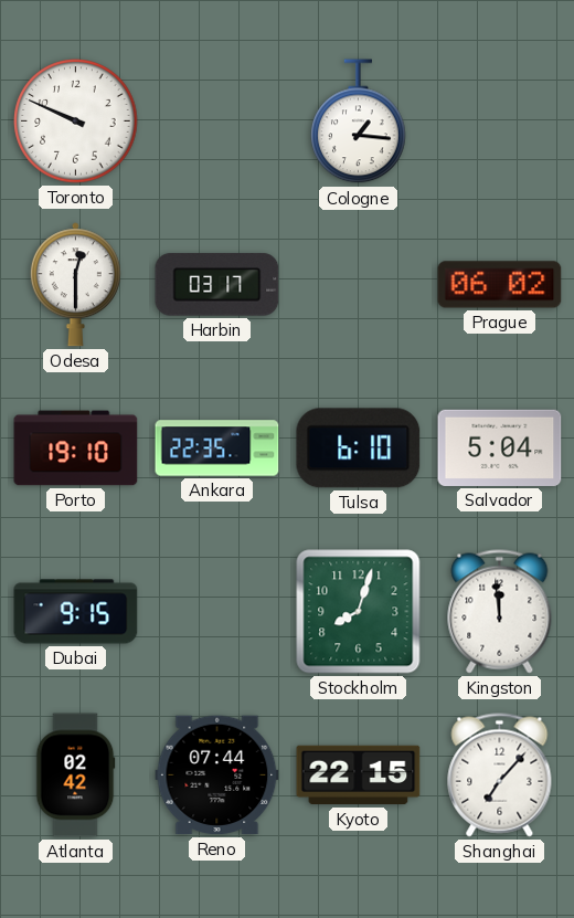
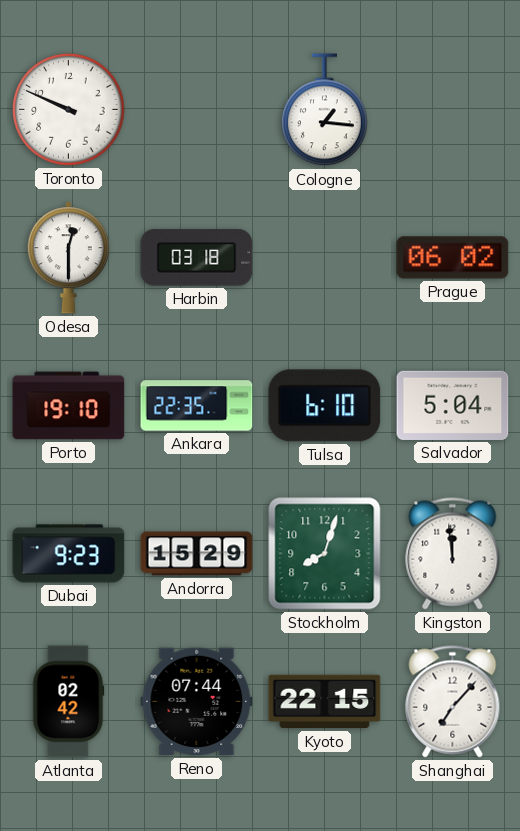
Harbin: 03:17 -> 03:18
Dubai: 9:15 -> 9:23
Andorra: none -> 15:29
